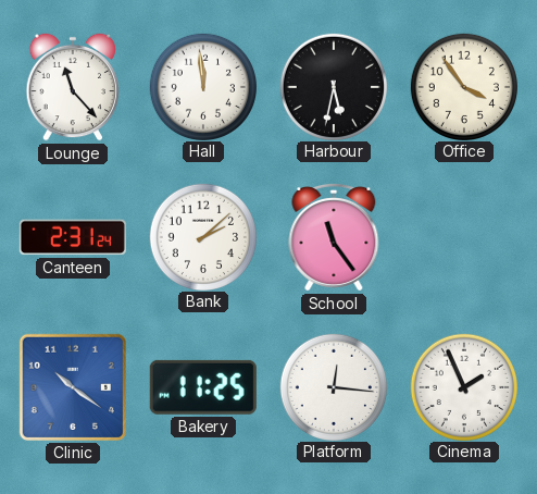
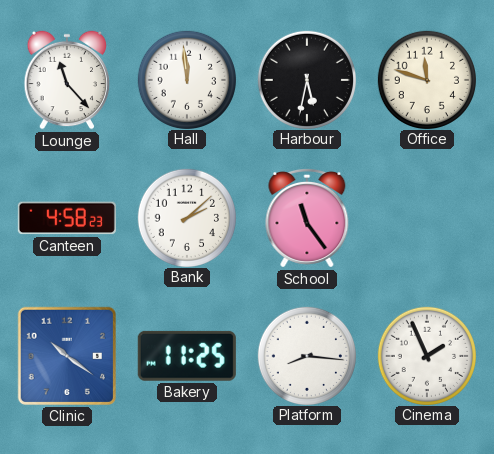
Office: 3:54 -> 11:48
Canteen: 2:31 -> 4:58
Platform: 12:16 -> 8:16
